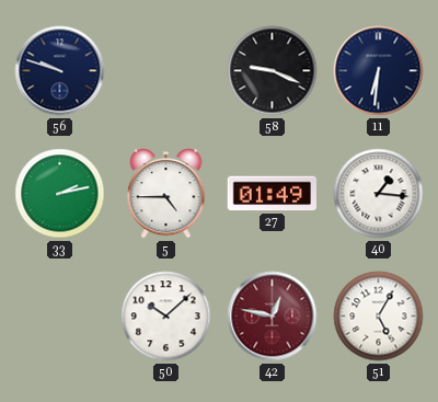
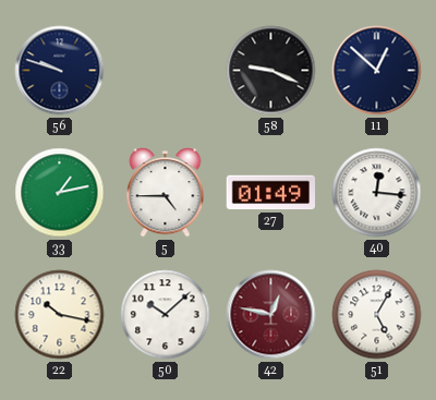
11: 6:31 -> 12:52
33: 2:13 -> 1:13
40: 1:16 -> 12:16
22: none -> 10:17
